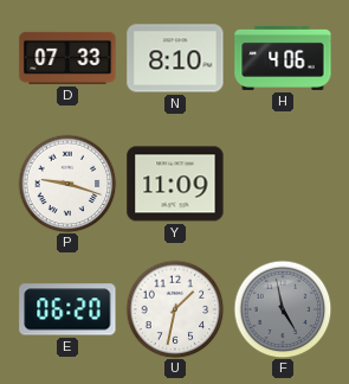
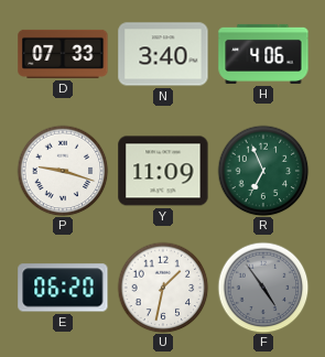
N: 8:10 -> 3:40
R: none -> 6:56
F: 4:58 -> 4:54
